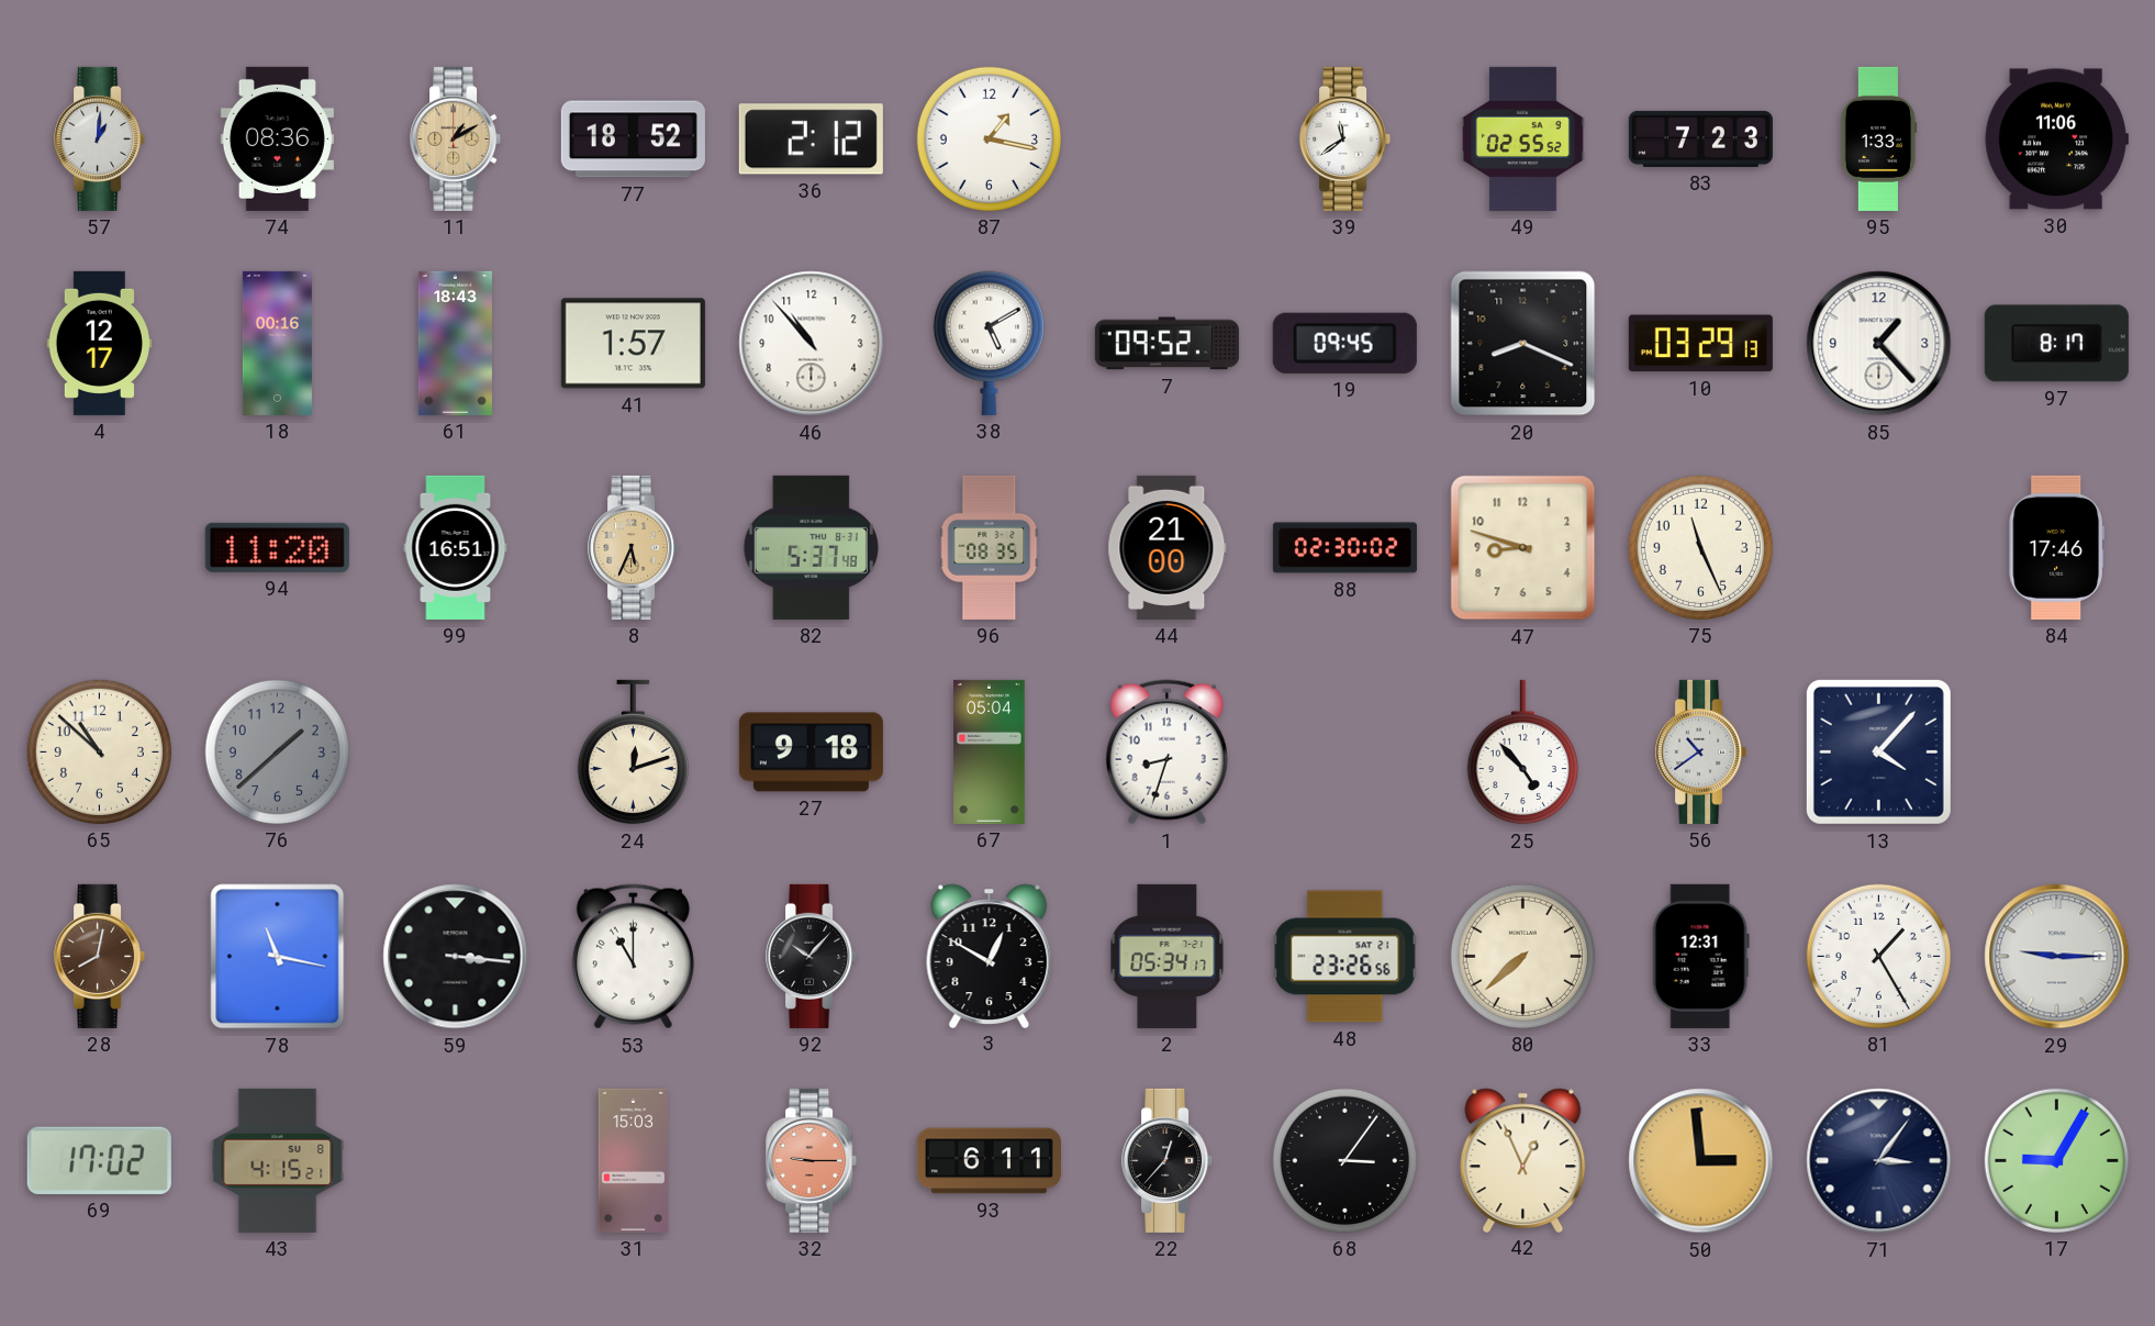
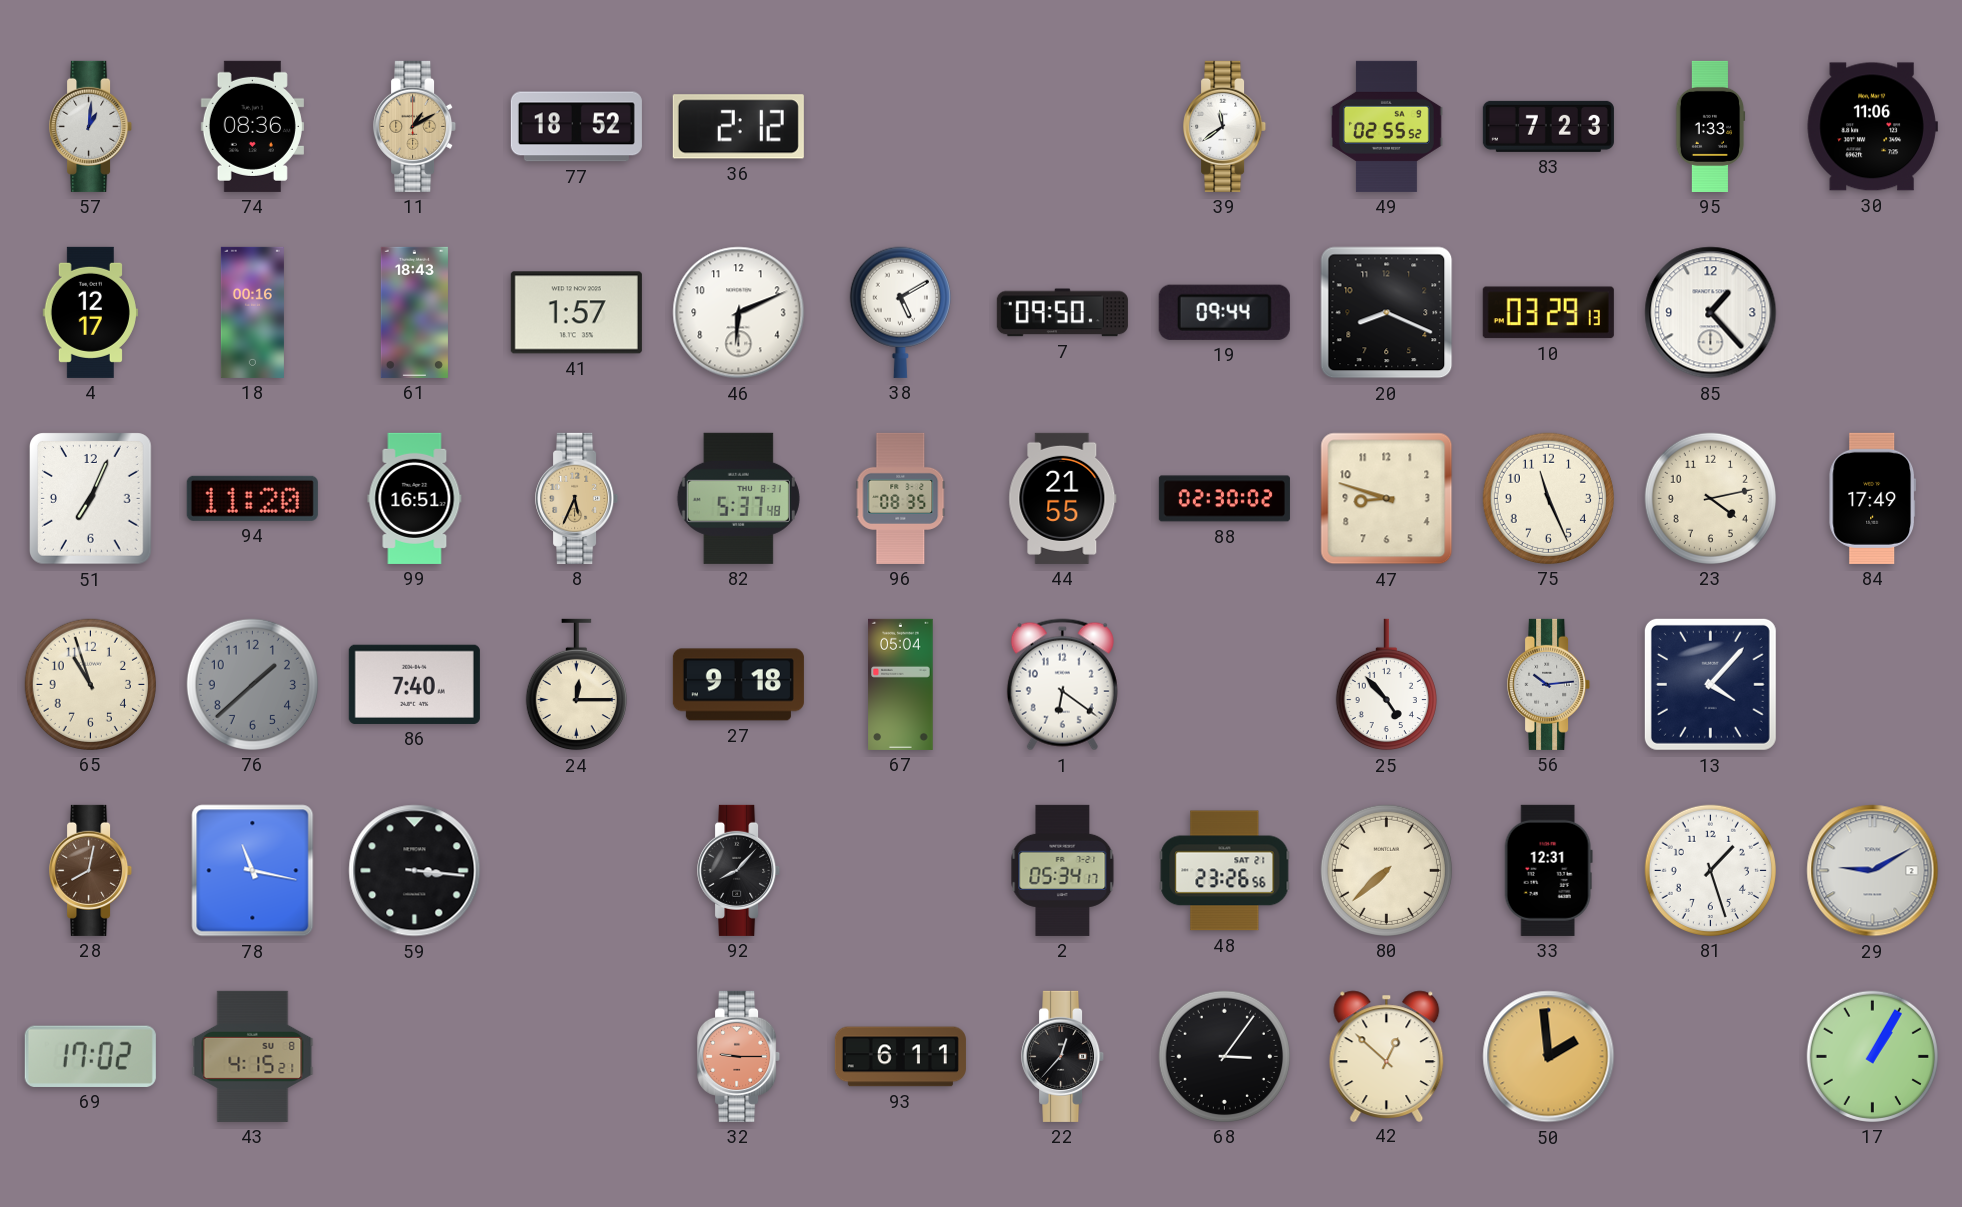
87: 1:17 -> none
46: 10:53 -> 6:11
7: 09:52 -> 09:50
19: 09:45 -> 09:44
97: 8:17 -> none
51: none -> 7:04
44: 21:00 -> 21:55
23: none -> 4:13
84: 17:46 -> 17:49
65: 10:52 -> 10:57
86: none -> 7:40
24: 12:12 -> 12:15
1: 8:33 -> 6:21
56: 10:39 -> 10:14
53: 11:00 -> none
92: 10:07 -> 8:07
3: 12:50 -> none
81: 1:25 -> 1:27
29: 9:15 -> 9:10
31: 15:03 -> none
42: 12:56 -> 12:52
50: 2:59 -> 1:59
71: 3:06 -> none
17: 9:05 -> 1:05
